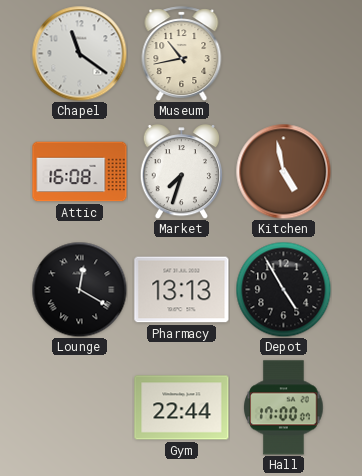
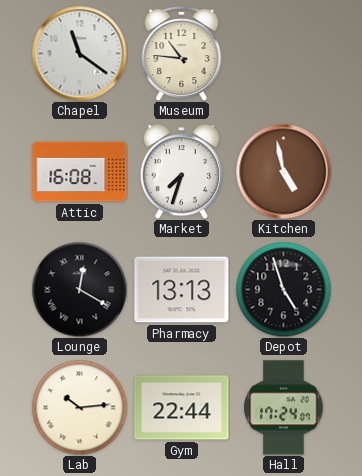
Museum: 10:43 -> 10:46
Depot: 4:55 -> 4:57
Lab: none -> 10:14
Hall: 17:00 -> 17:24
